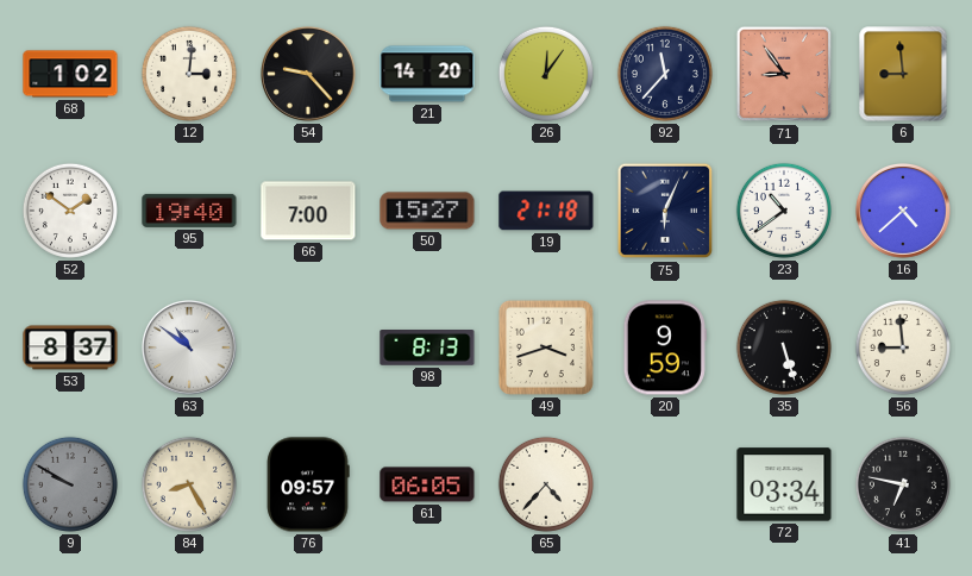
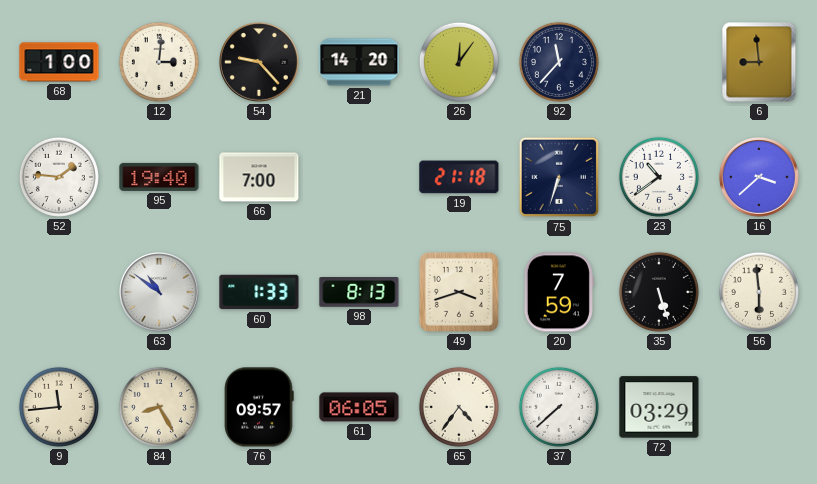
68: 1:02 -> 1:00
71: 8:54 -> none
52: 1:51 -> 1:46
50: 15:27 -> none
75: 6:04 -> 6:33
16: 4:38 -> 3:38
53: 8:37 -> none
60: none -> 1:33
20: 9:59 -> 7:59
56: 8:59 -> 5:59
9: 9:50 -> 11:44
9 dial: grey -> cream
65: 4:37 -> 4:36
37: none -> 7:38
72: 03:34 -> 03:29
41: 6:47 -> none
